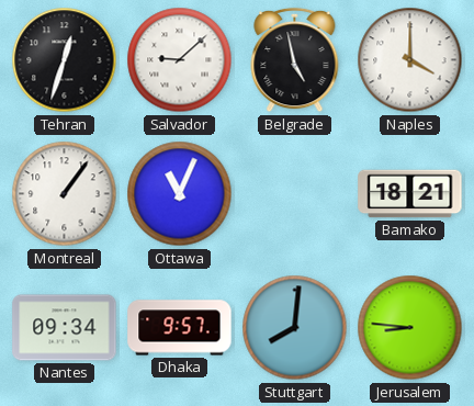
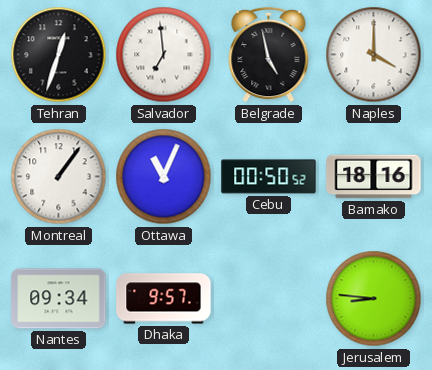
Salvador: 9:08 -> 6:59
Cebu: none -> 00:50
Bamako: 18:21 -> 18:16
Stuttgart: 8:01 -> none
